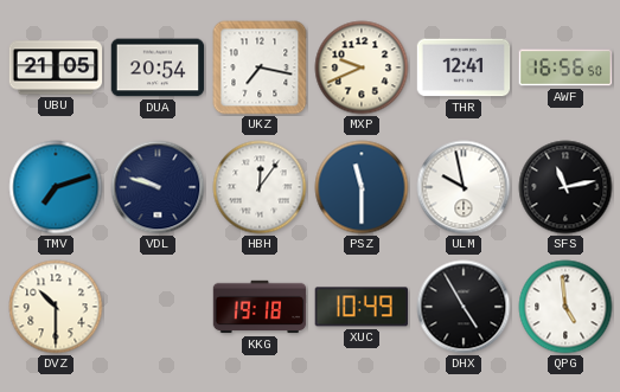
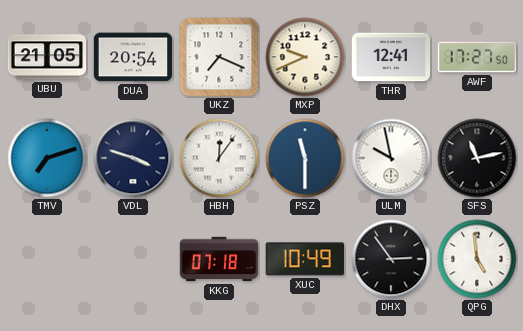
UKZ: 7:17 -> 7:19
AWF: 16:56 -> 17:27
VDL: 9:48 -> 3:48
DVZ: 10:30 -> none
KKG: 19:18 -> 07:18
DHX: 4:55 -> 2:54
